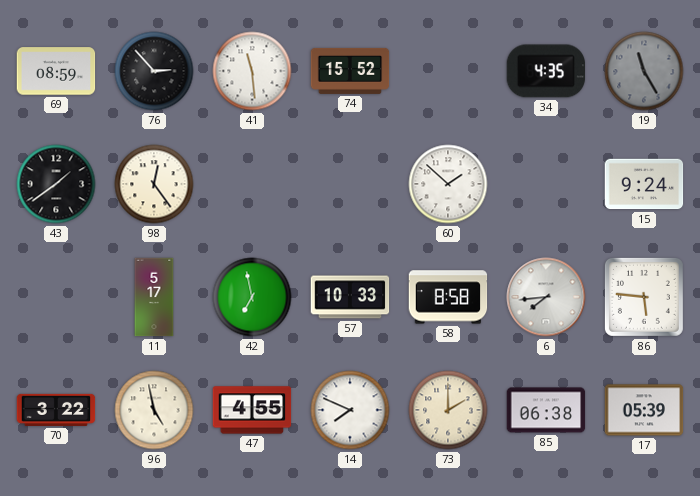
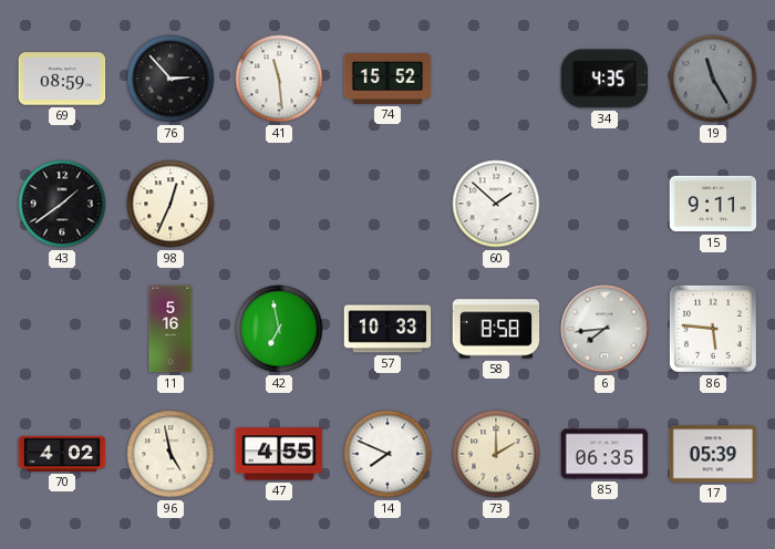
98: 12:24 -> 12:34
15: 9:24 -> 9:11
11: 5:17 -> 5:16
70: 3:22 -> 4:02
85: 06:38 -> 06:35
